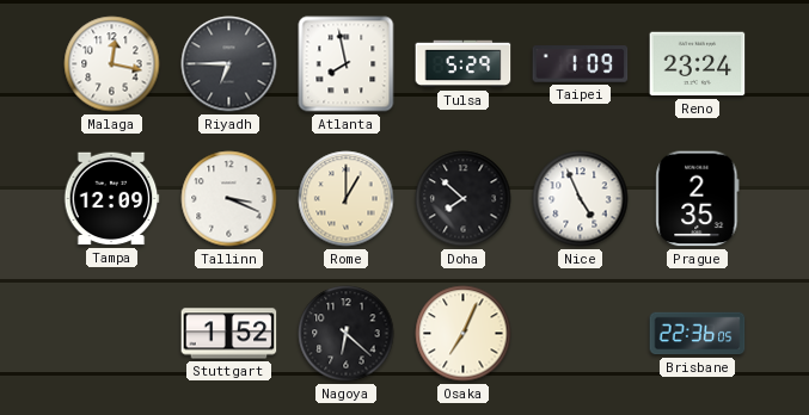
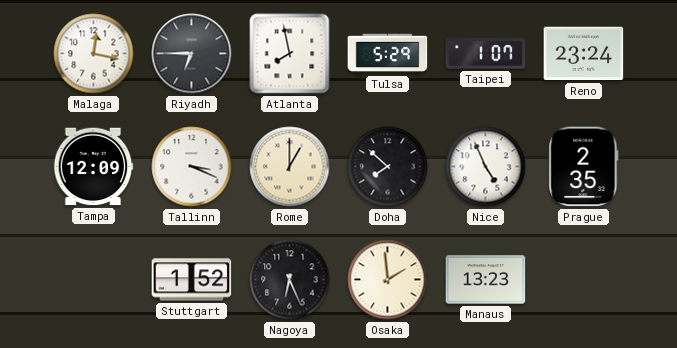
Taipei: 1:09 -> 1:07
Nagoya: 6:22 -> 6:26
Osaka: 7:04 -> 1:59
Manaus: none -> 13:23
Brisbane: 22:36 -> none
